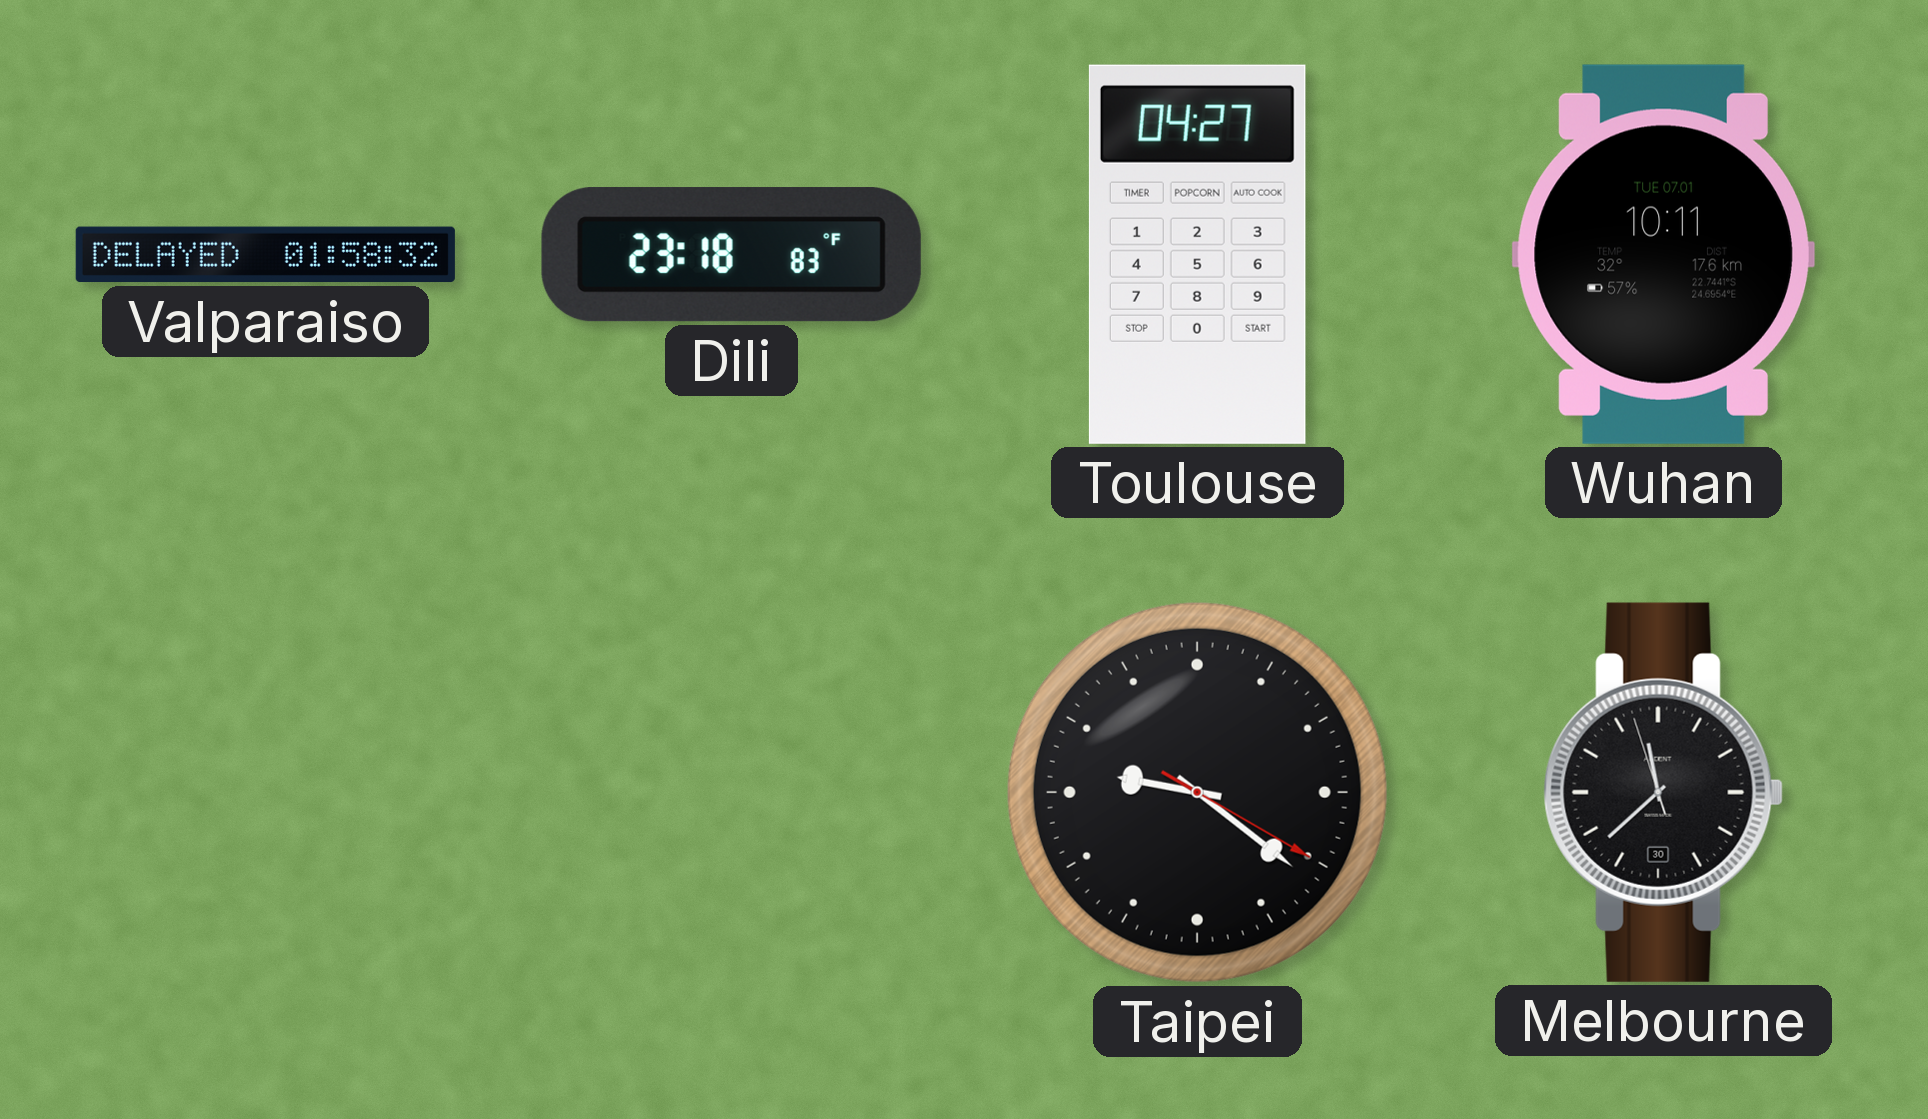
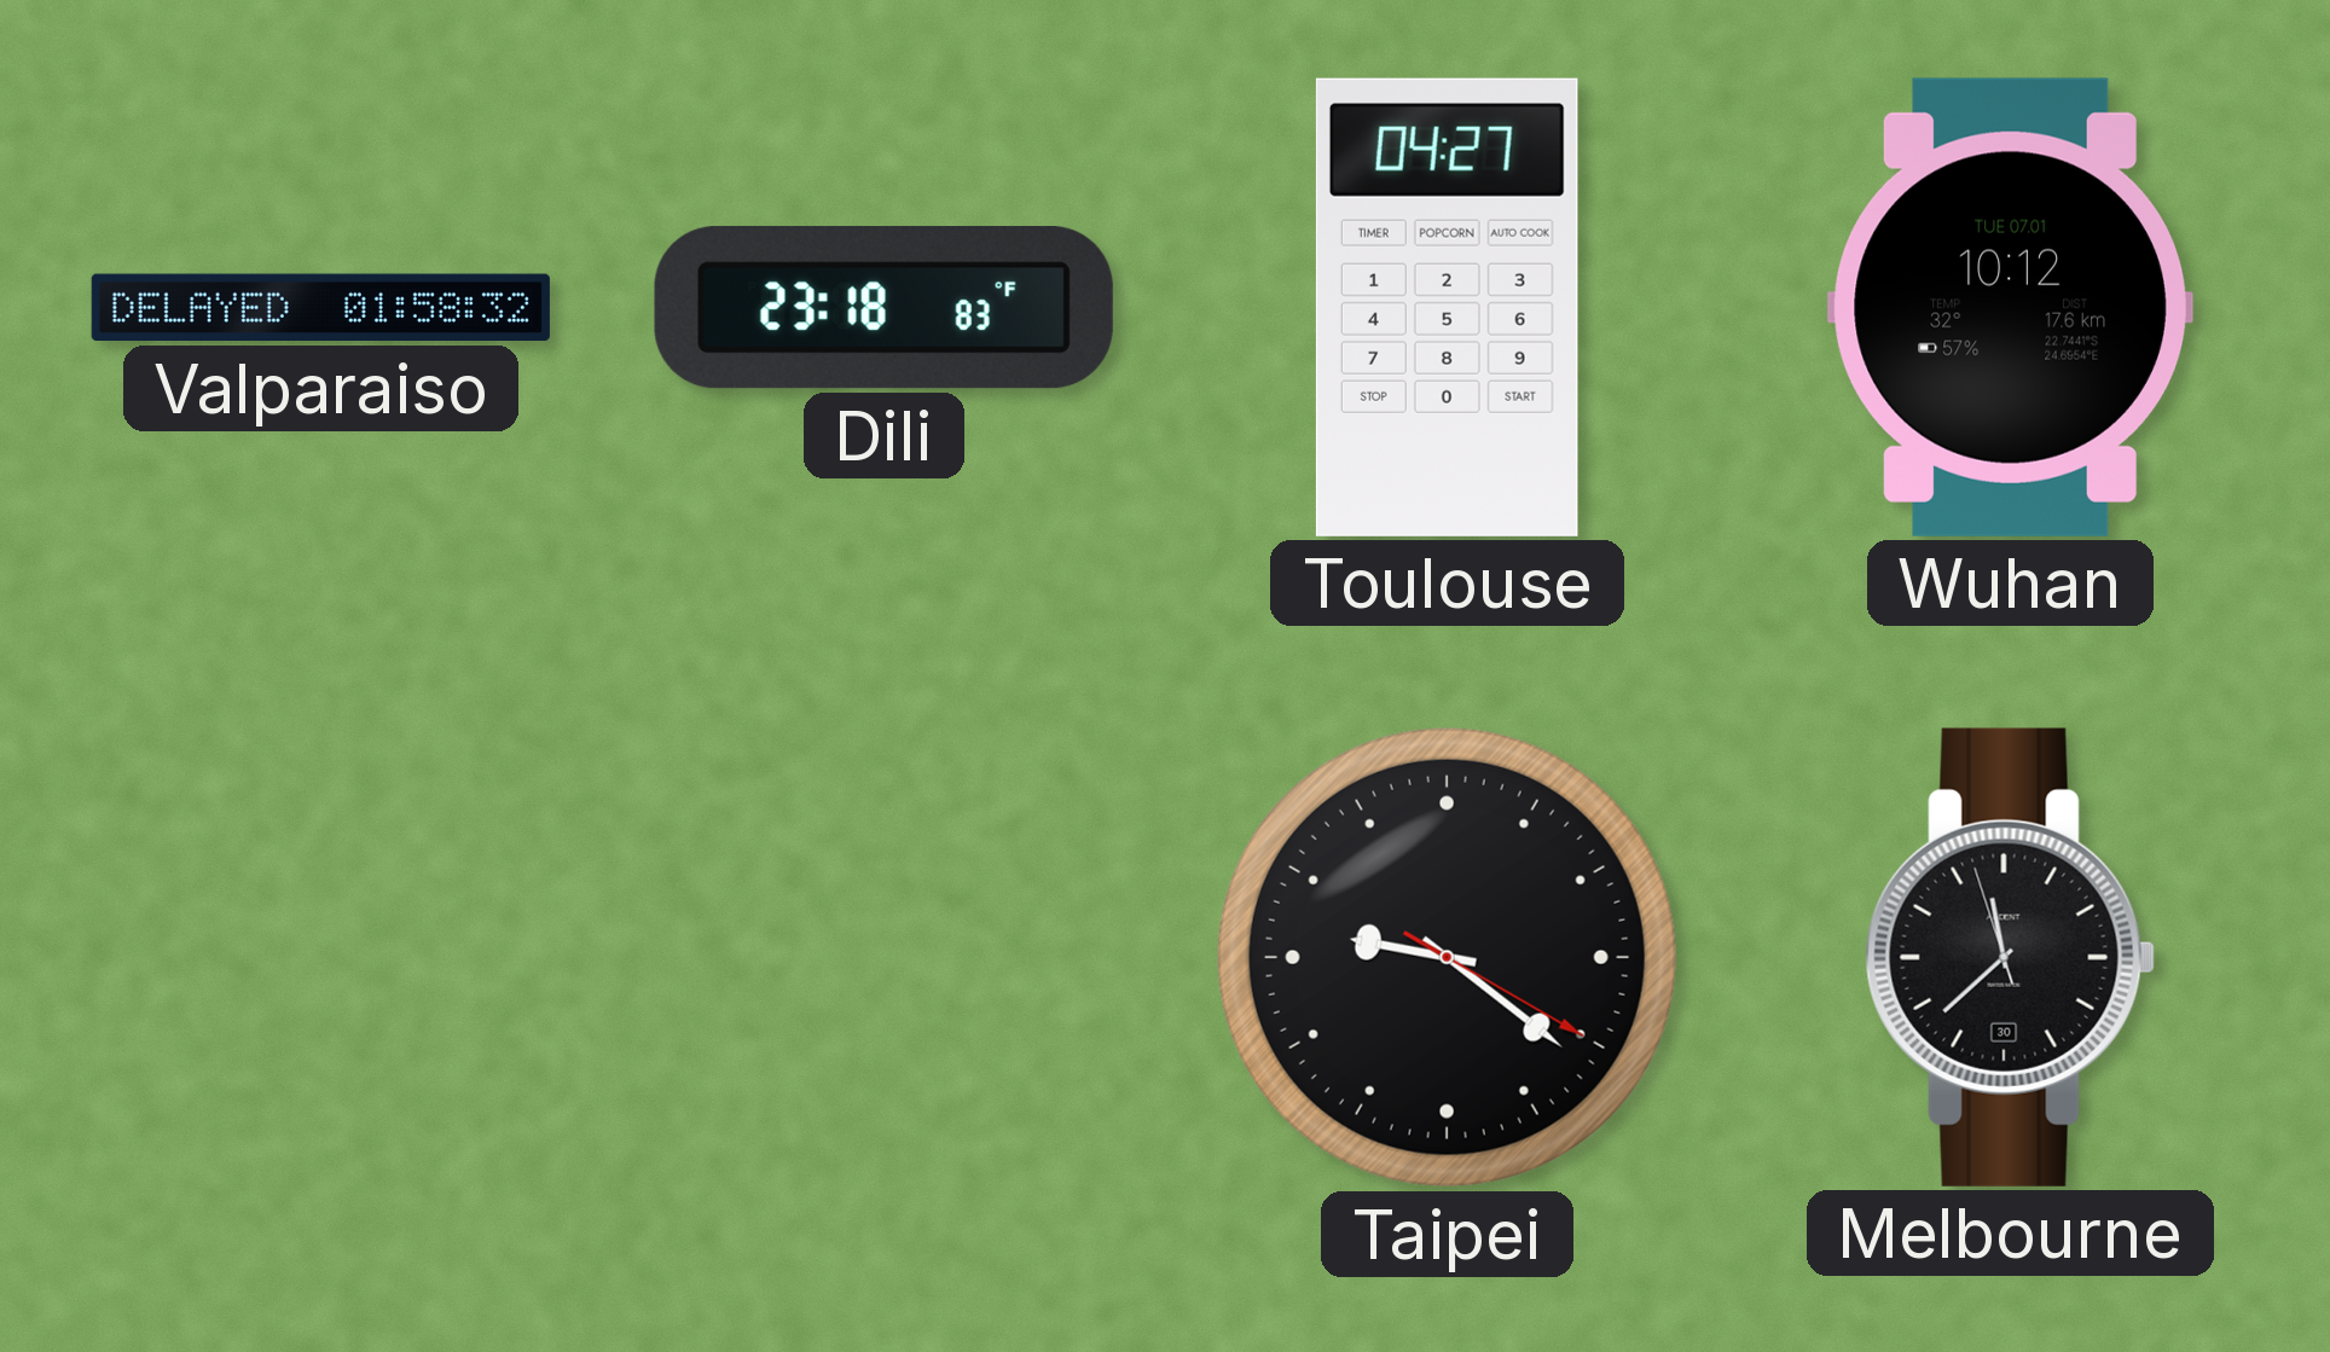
Wuhan: 10:11 -> 10:12
